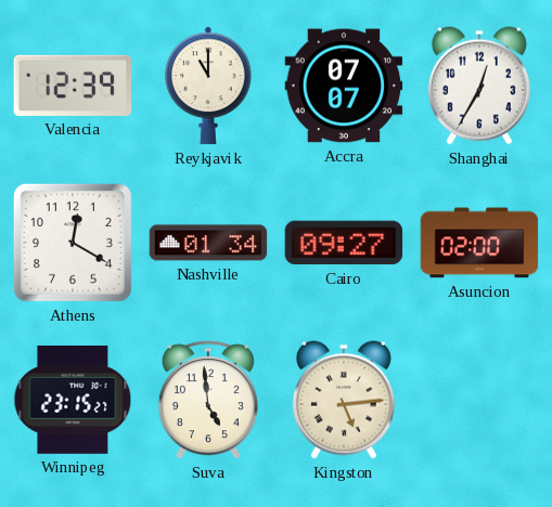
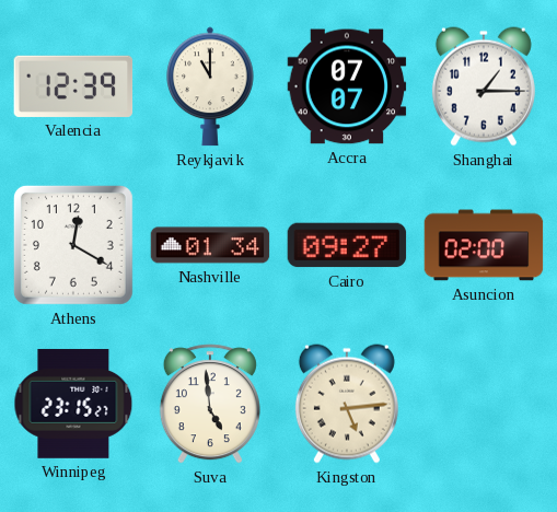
Shanghai: 12:35 -> 1:15
